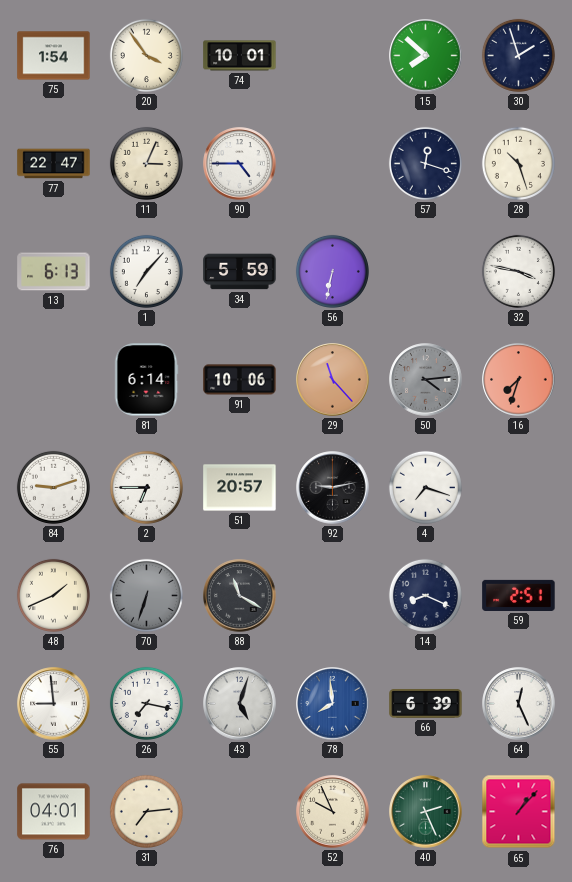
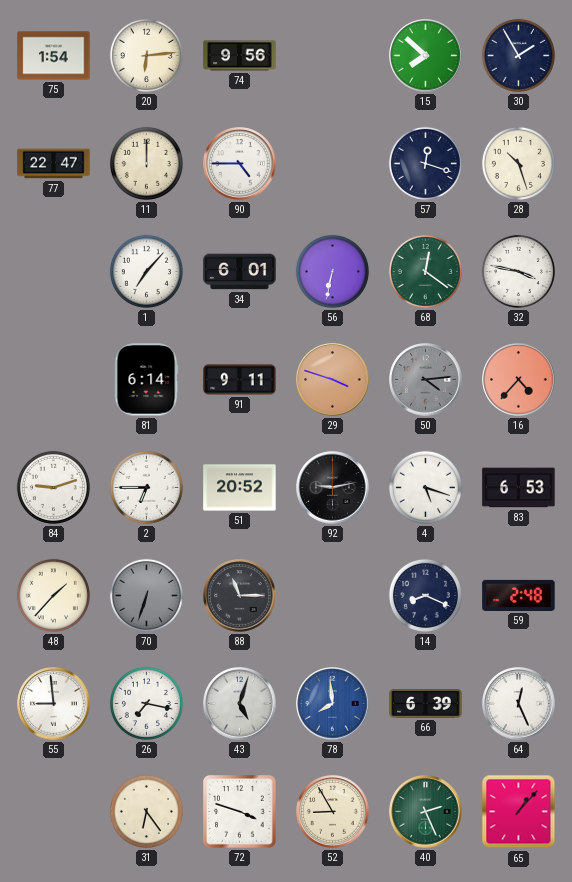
20: 3:54 -> 6:14
74: 10:01 -> 9:56
30: 1:57 -> 1:55
11: 3:04 -> 12:00
13: 6:13 -> none
34: 5:59 -> 6:01
68: none -> 12:21
91: 10:06 -> 9:11
29: 11:23 -> 3:48
16: 7:33 -> 4:37
51: 20:57 -> 20:52
4: 7:18 -> 5:18
83: none -> 6:53
48: 1:41 -> 1:37
88: 11:20 -> 11:15
59: 2:51 -> 2:48
76: 04:01 -> none
31: 7:14 -> 6:24
72: none -> 3:48
52: 9:56 -> 8:55
